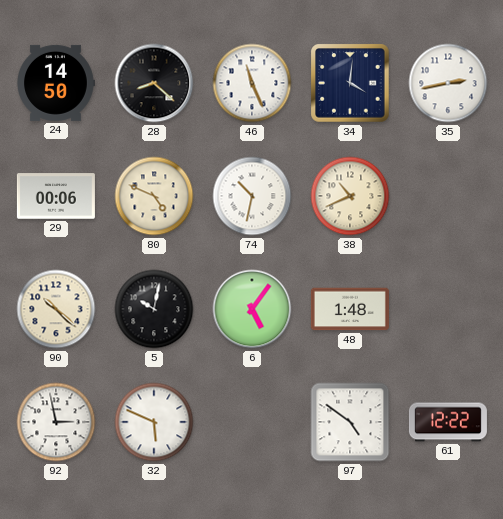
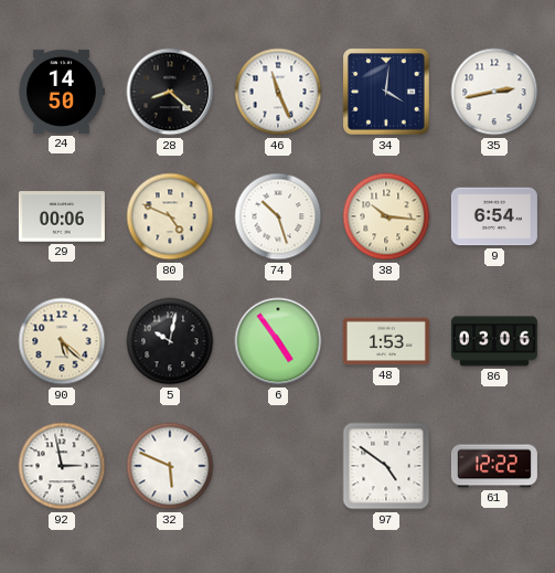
74: 10:32 -> 10:27
38: 10:41 -> 10:16
9: none -> 6:54
90: 10:22 -> 5:22
6: 5:06 -> 4:54
48: 1:48 -> 1:53
86: none -> 03:06
